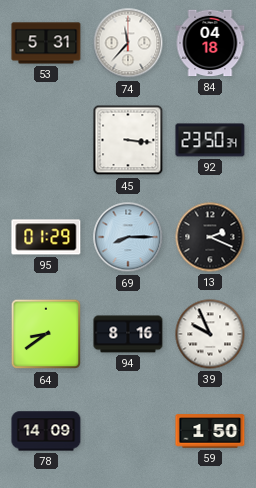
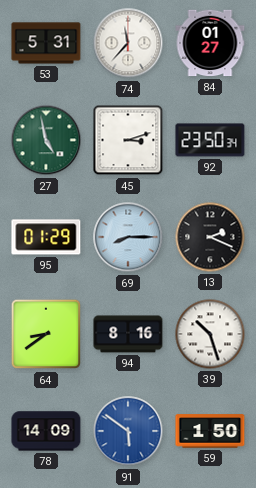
84: 04:18 -> 01:27
27: none -> 4:58
45: 3:16 -> 3:12
39: 9:56 -> 10:27
91: none -> 5:51
